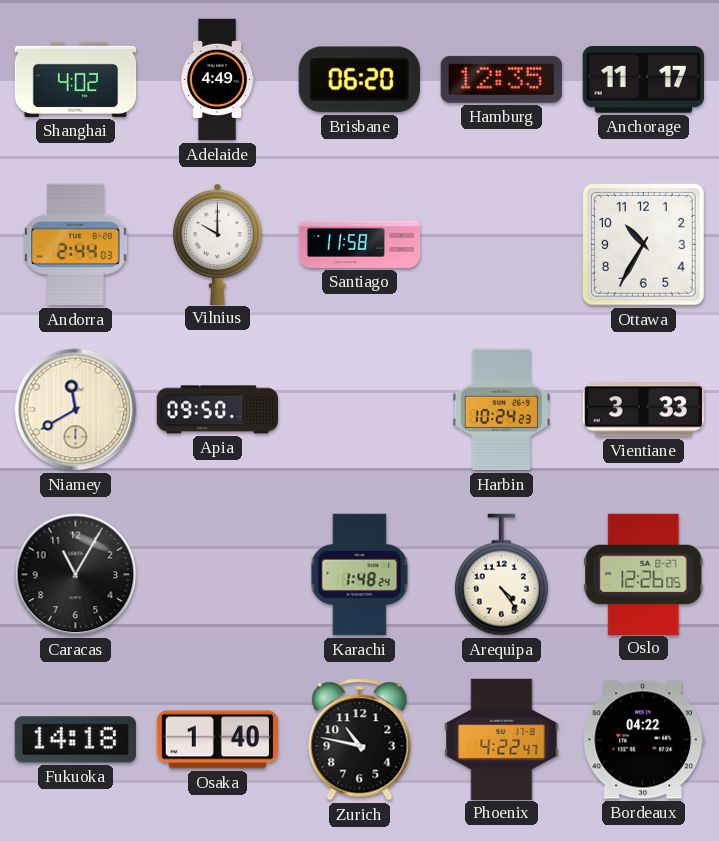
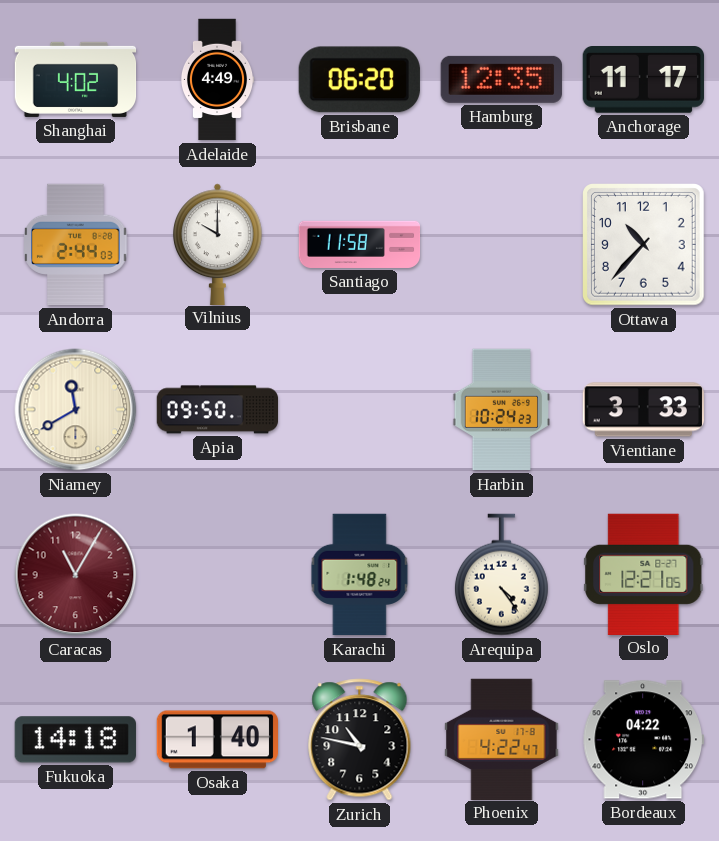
Ottawa: 10:35 -> 10:37
Caracas dial: black -> burgundy
Oslo: 12:26 -> 12:21
